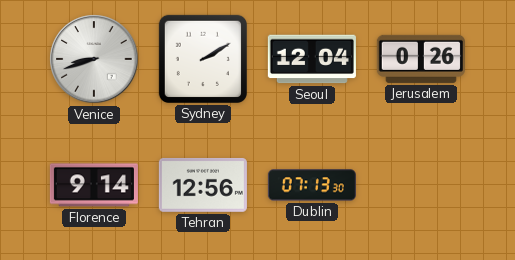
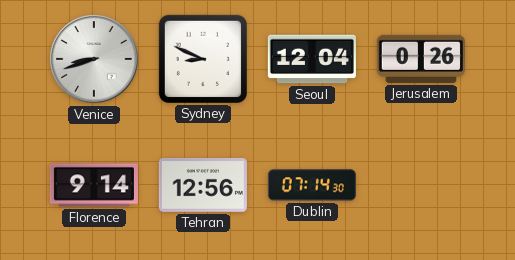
Sydney: 2:10 -> 8:49
Dublin: 07:13 -> 07:14
